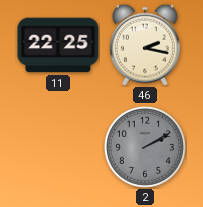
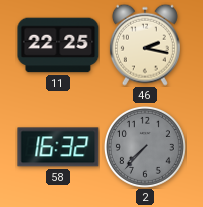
58: none -> 16:32
2: 2:10 -> 7:37
